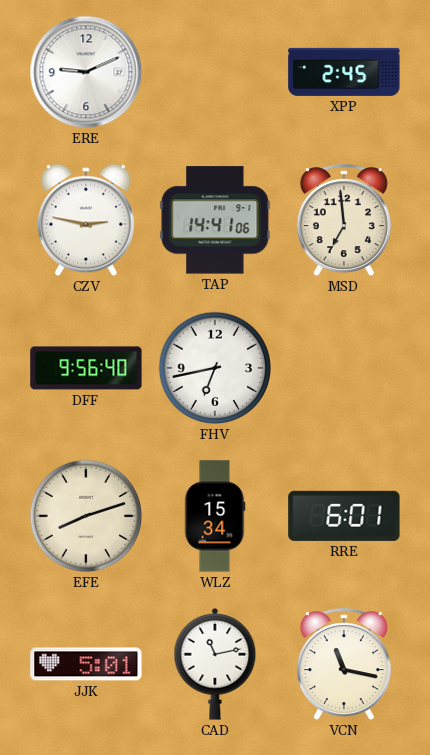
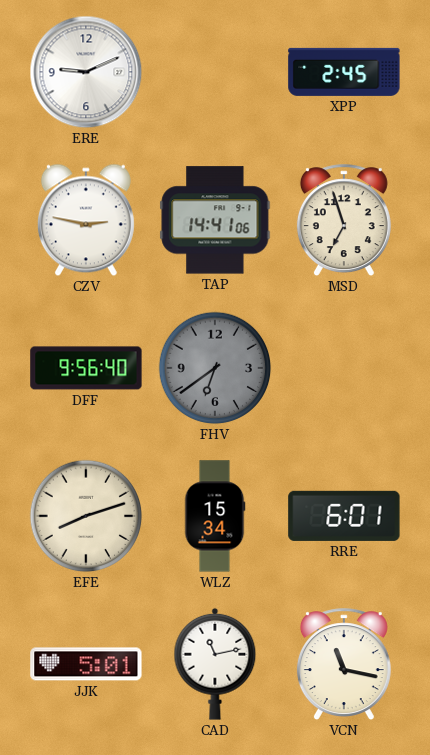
MSD: 6:59 -> 6:57
FHV: 6:43 -> 6:39
FHV dial: white -> grey
